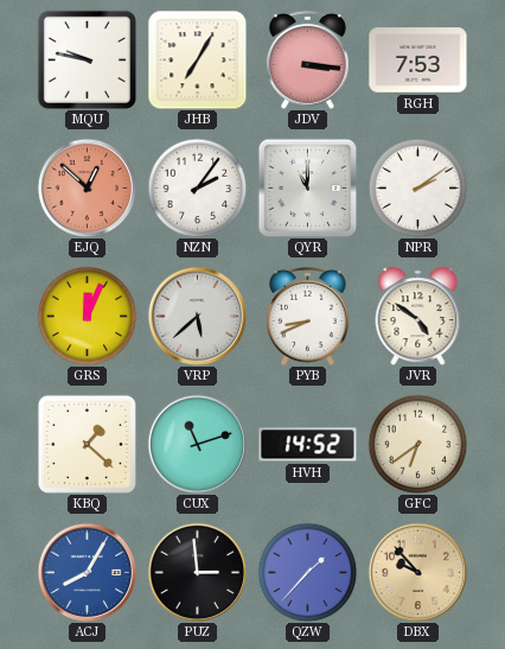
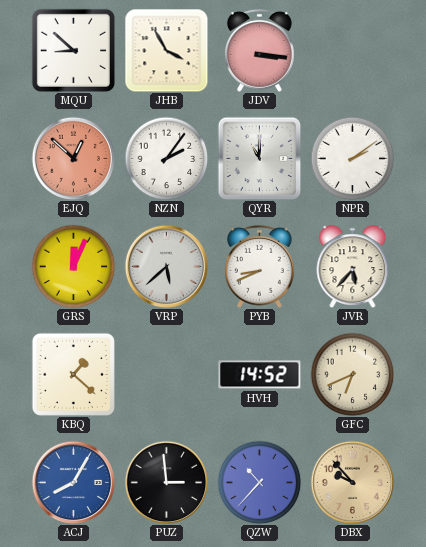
MQU: 9:47 -> 8:52
JHB: 7:05 -> 3:55
RGH: 7:53 -> none
JVR: 4:51 -> 5:37
CUX: 11:12 -> none
GFC: 6:39 -> 6:41
QZW: 1:37 -> 10:37
